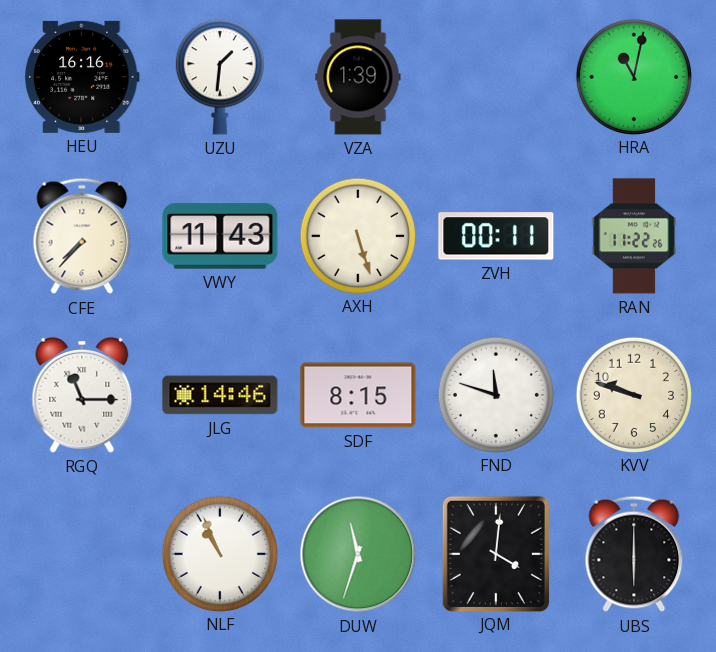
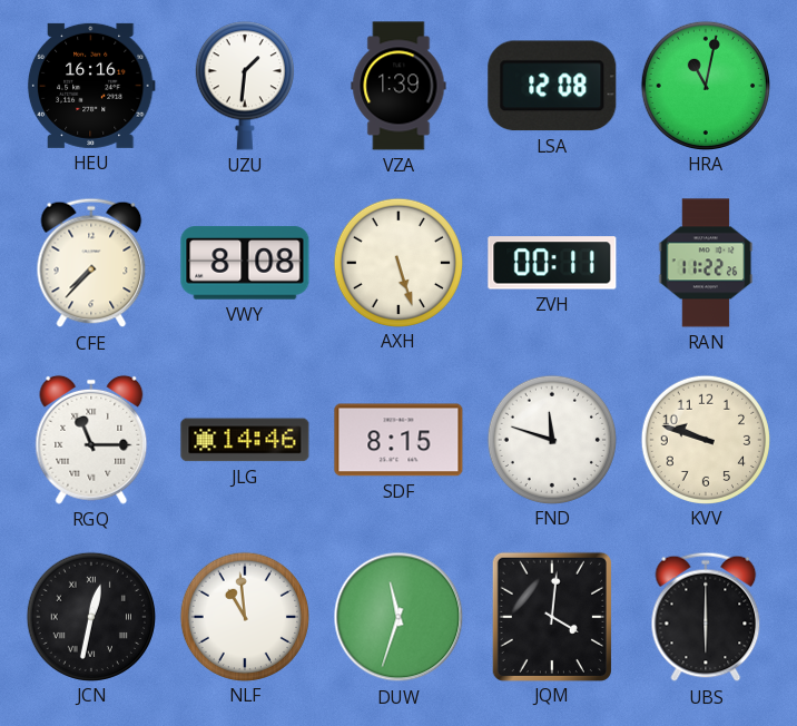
LSA: none -> 12:08
VWY: 11:43 -> 8:08
JCN: none -> 12:32
NLF: 10:56 -> 10:59
